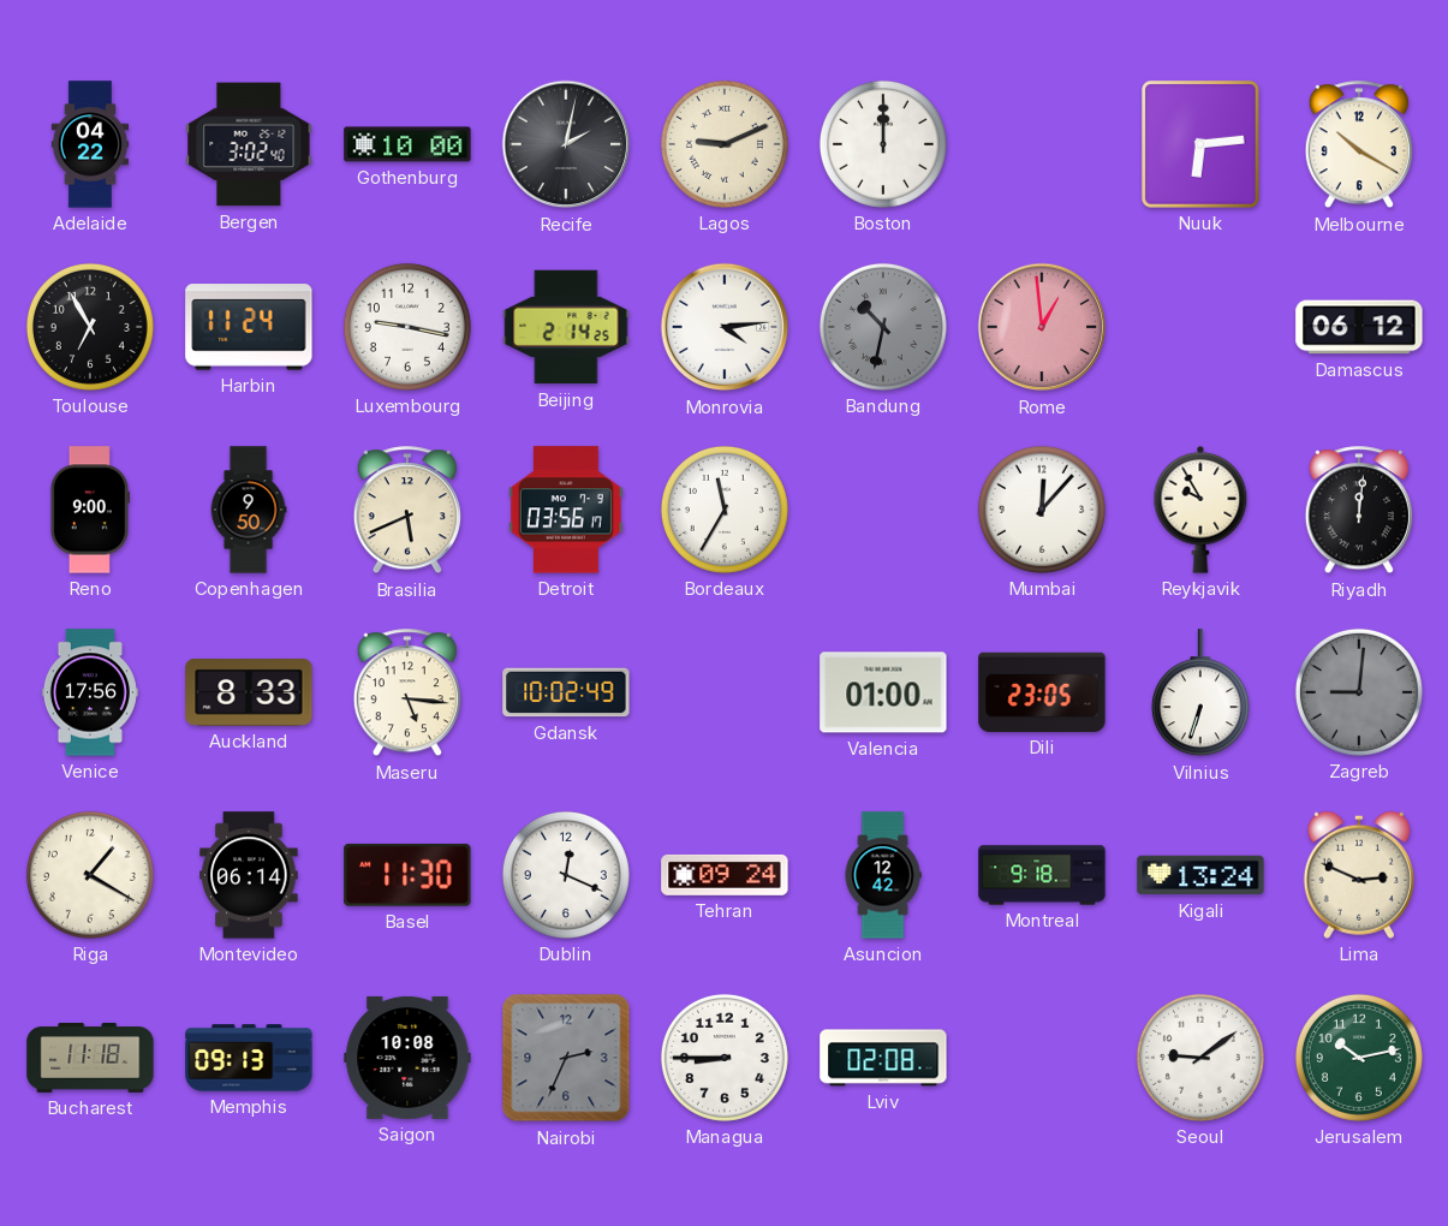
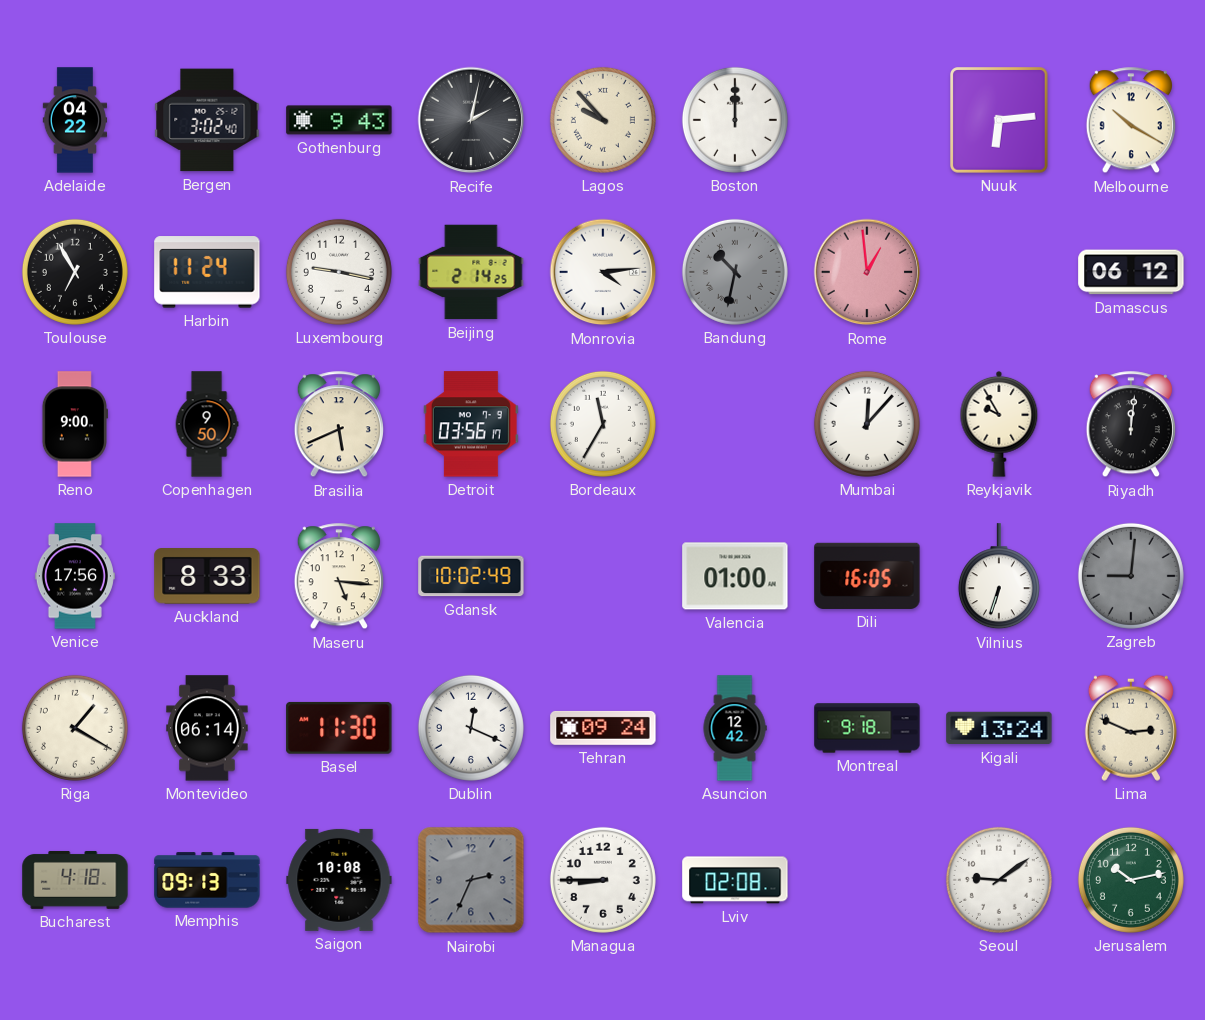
Gothenburg: 10:00 -> 9:43
Lagos: 9:11 -> 9:53
Dili: 23:05 -> 16:05
Bucharest: 11:18 -> 4:18
